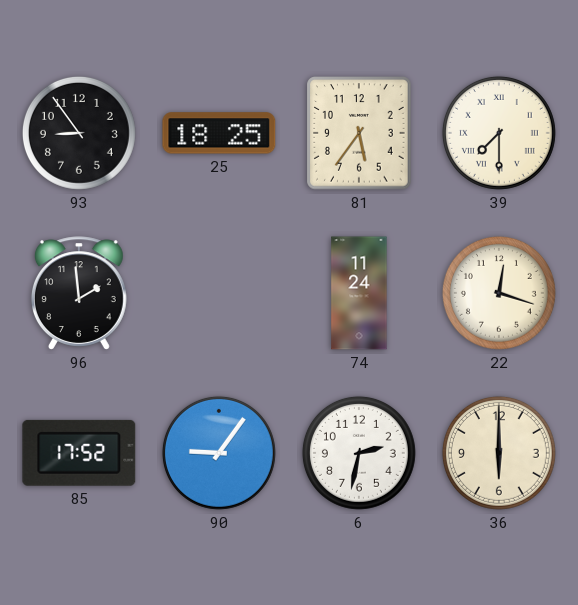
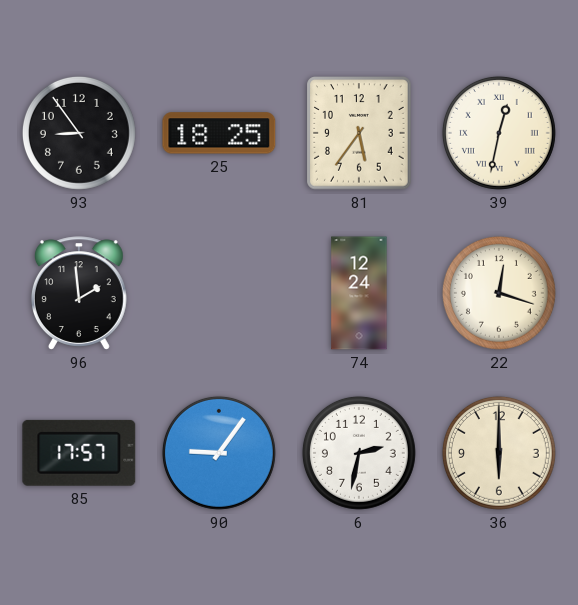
39: 7:30 -> 12:32
74: 11:24 -> 12:24
85: 17:52 -> 17:57
